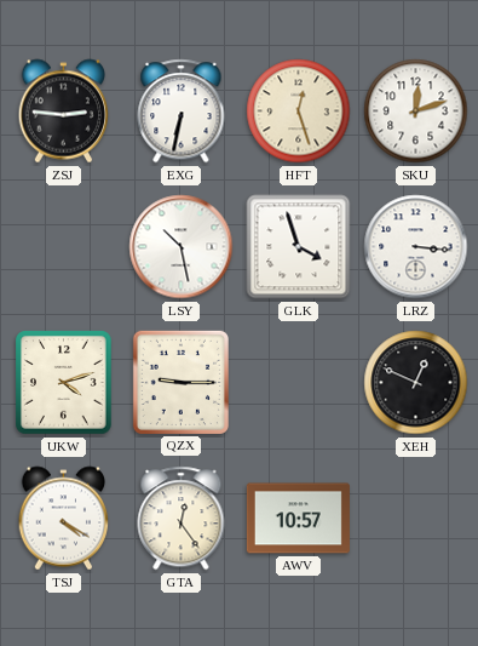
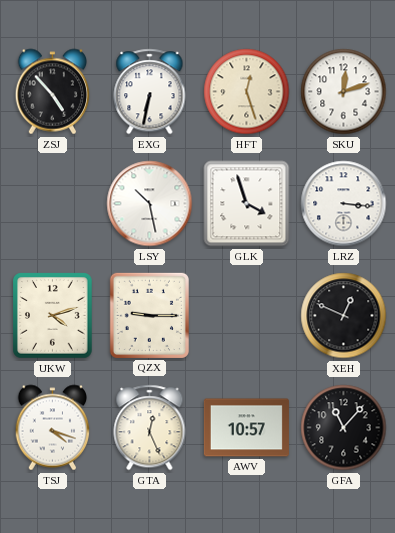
ZSJ: 2:46 -> 4:53
TSJ: 4:20 -> 4:18
GTA: 12:24 -> 12:26
GFA: none -> 11:07
